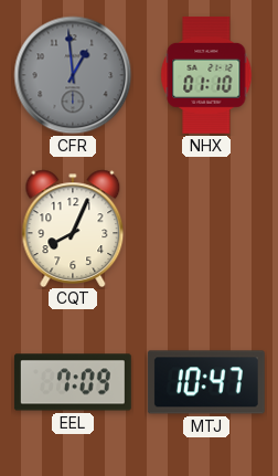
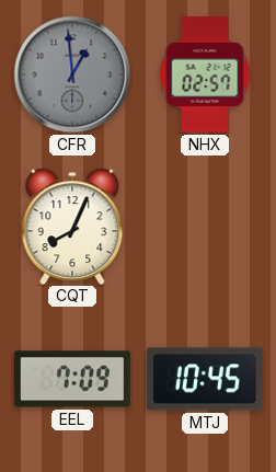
NHX: 01:10 -> 02:57
MTJ: 10:47 -> 10:45
